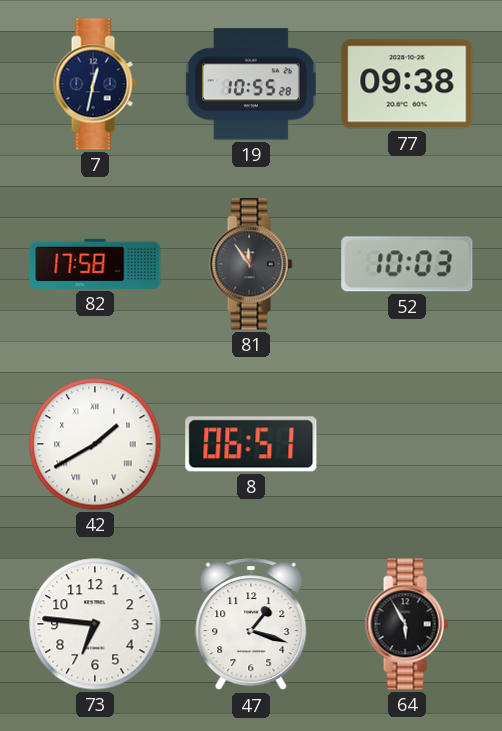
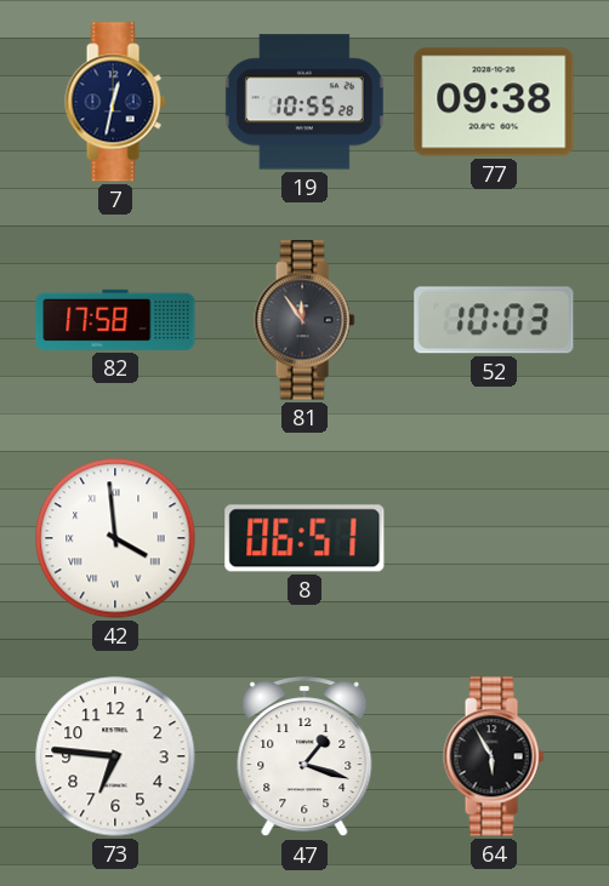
42: 1:40 -> 3:59
